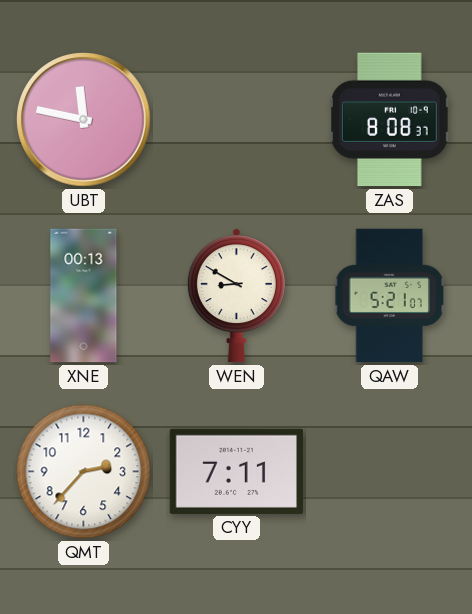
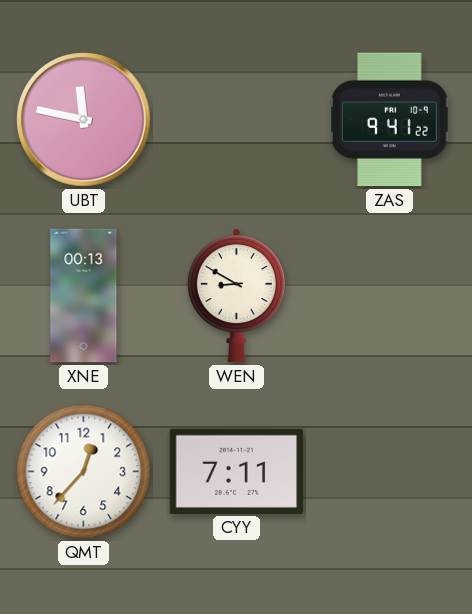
ZAS: 8:08 -> 9:41
QAW: 5:21 -> none
QMT: 2:37 -> 12:37
